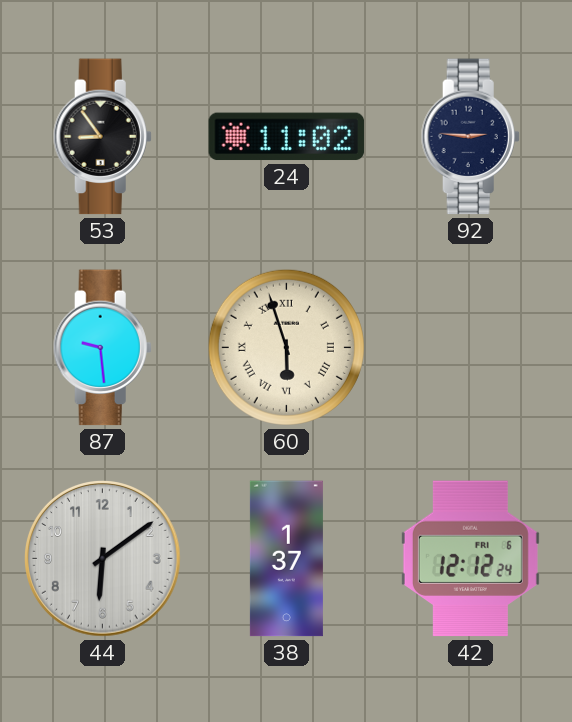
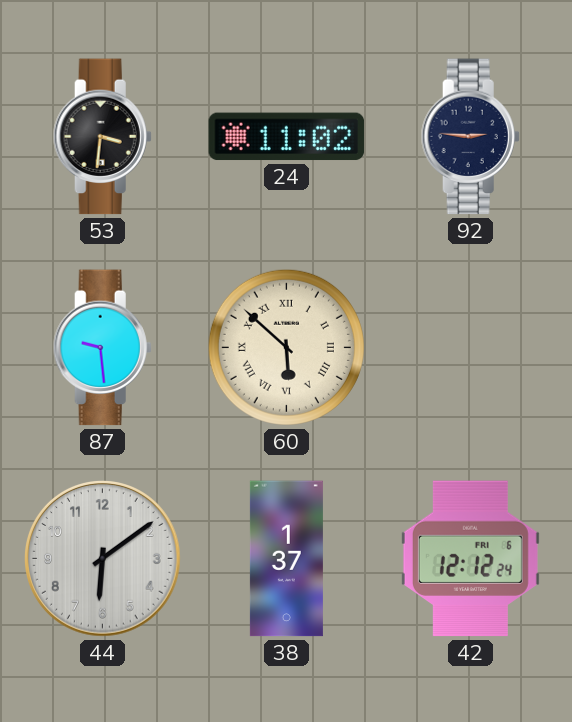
53: 8:54 -> 3:31
60: 5:57 -> 5:52
